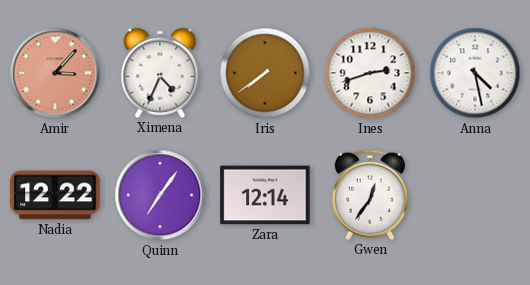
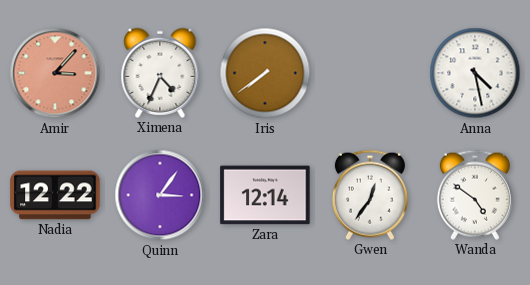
Ines: 2:42 -> none
Quinn: 7:06 -> 3:06
Wanda: none -> 4:51
